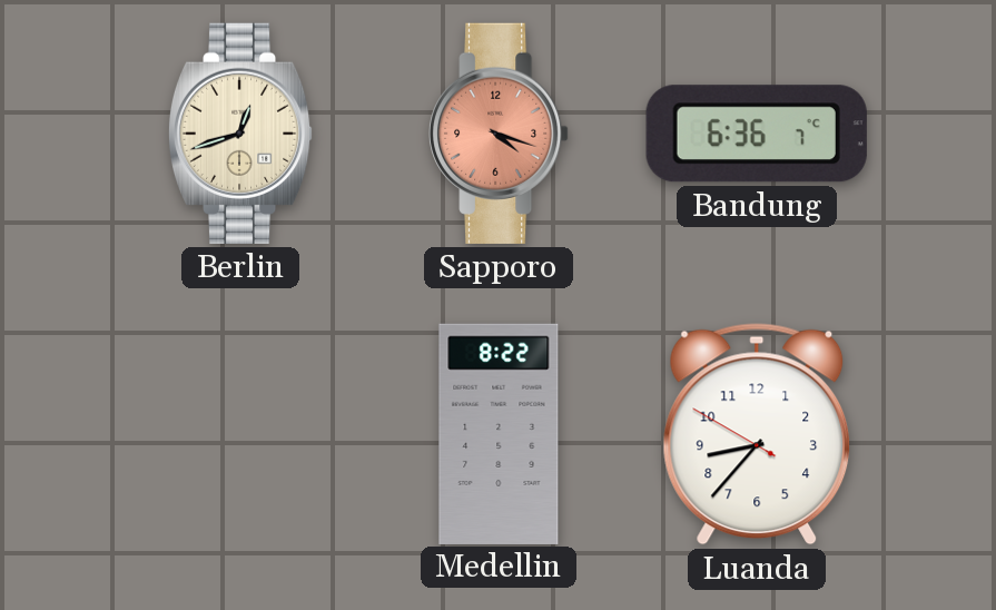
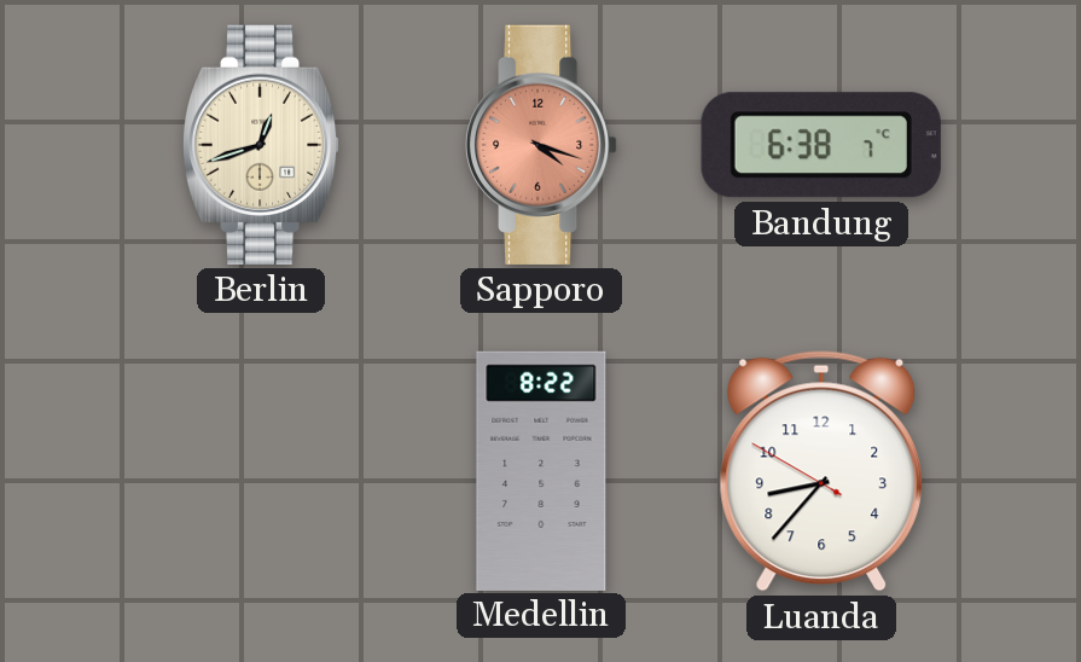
Bandung: 6:36 -> 6:38
